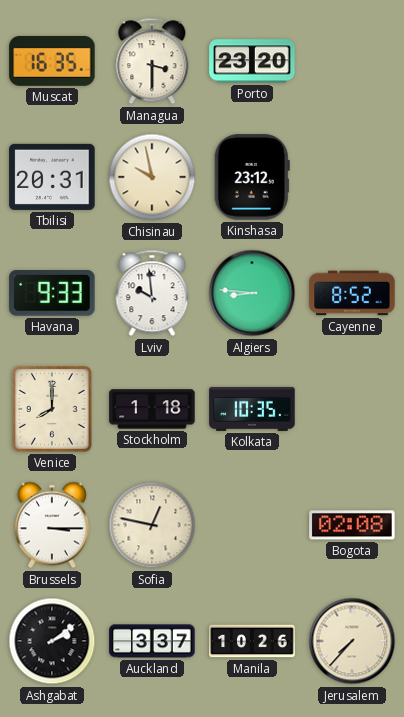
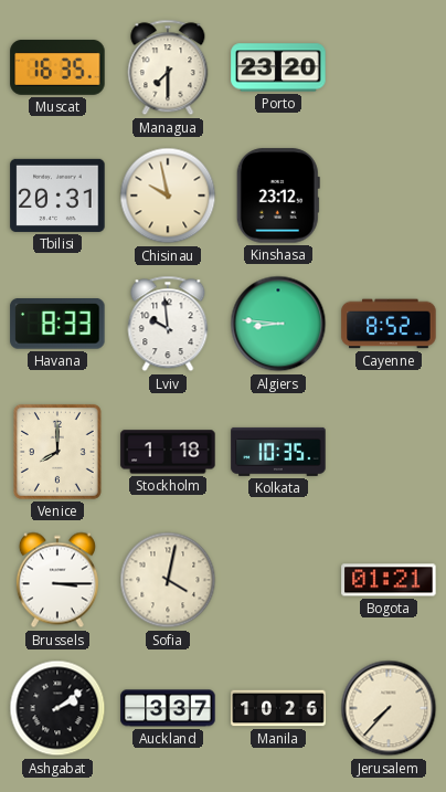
Managua: 3:30 -> 7:30
Havana: 9:33 -> 8:33
Sofia: 12:47 -> 4:02
Bogota: 02:08 -> 01:21
